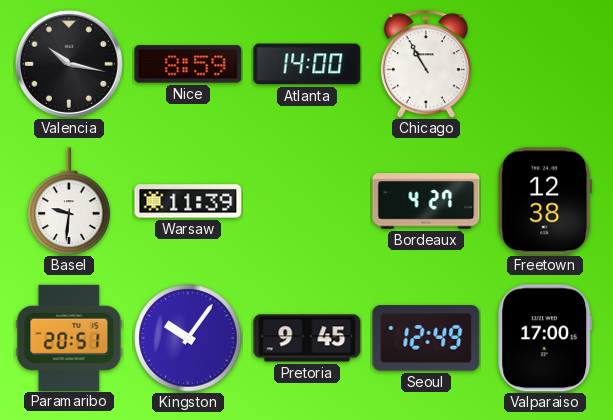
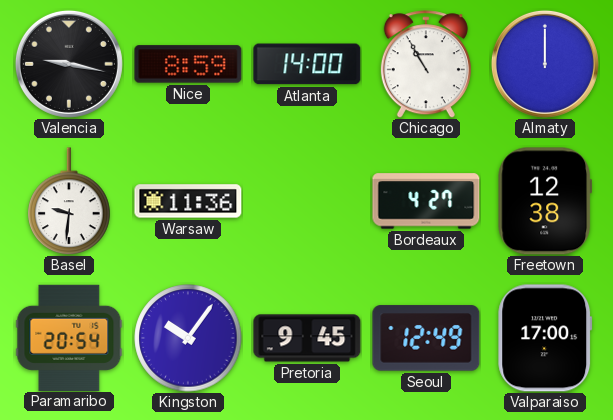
Valencia: 10:17 -> 9:17
Almaty: none -> 12:00
Warsaw: 11:39 -> 11:36
Paramaribo: 20:51 -> 20:54
